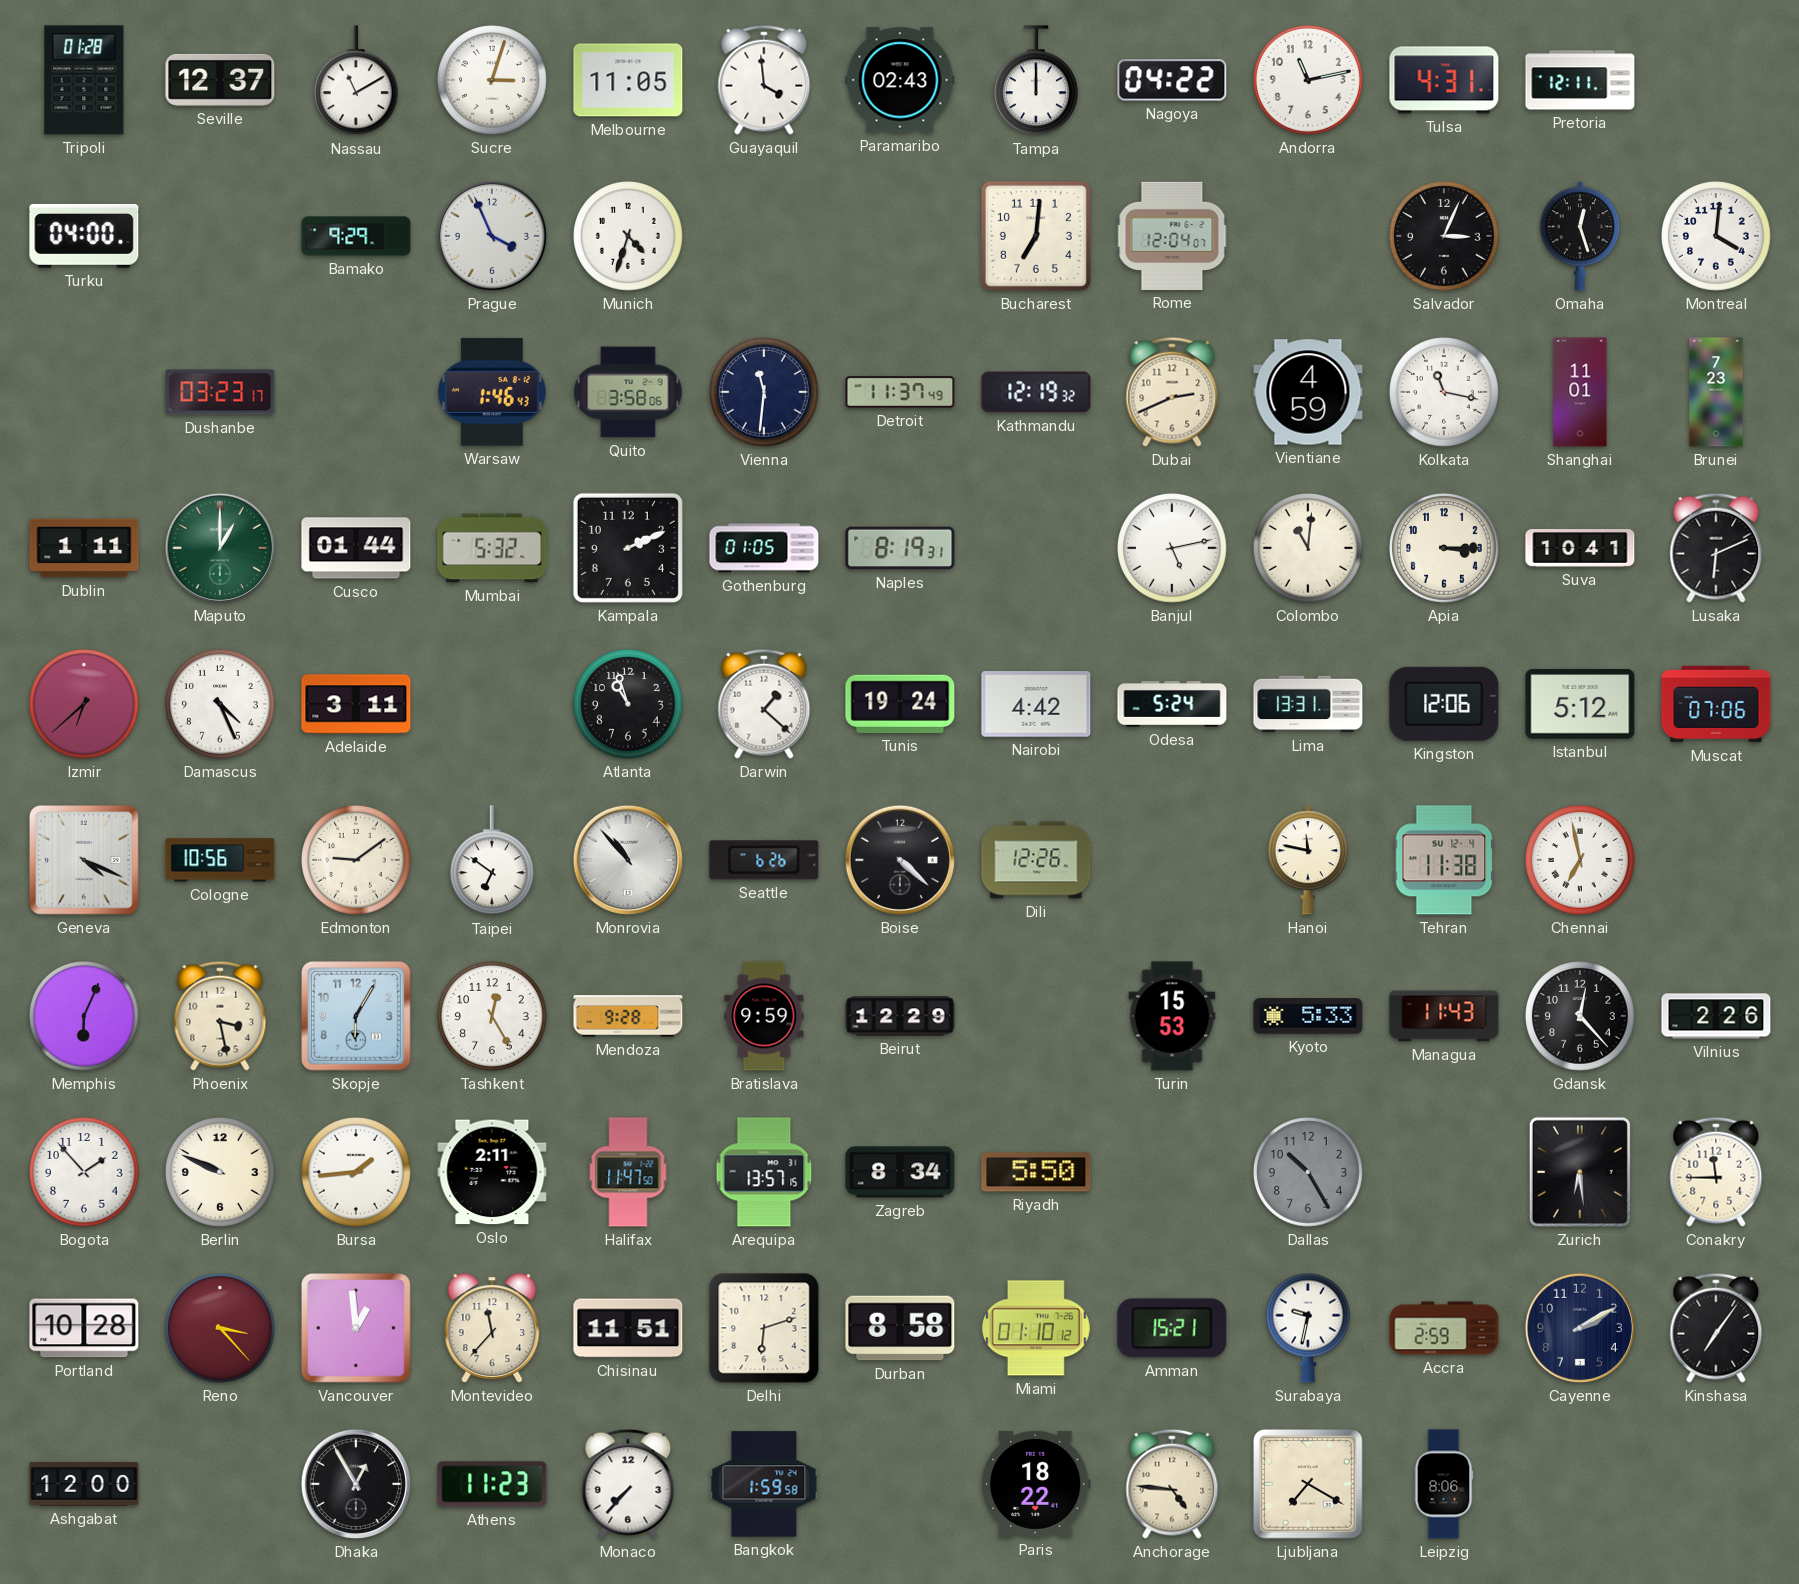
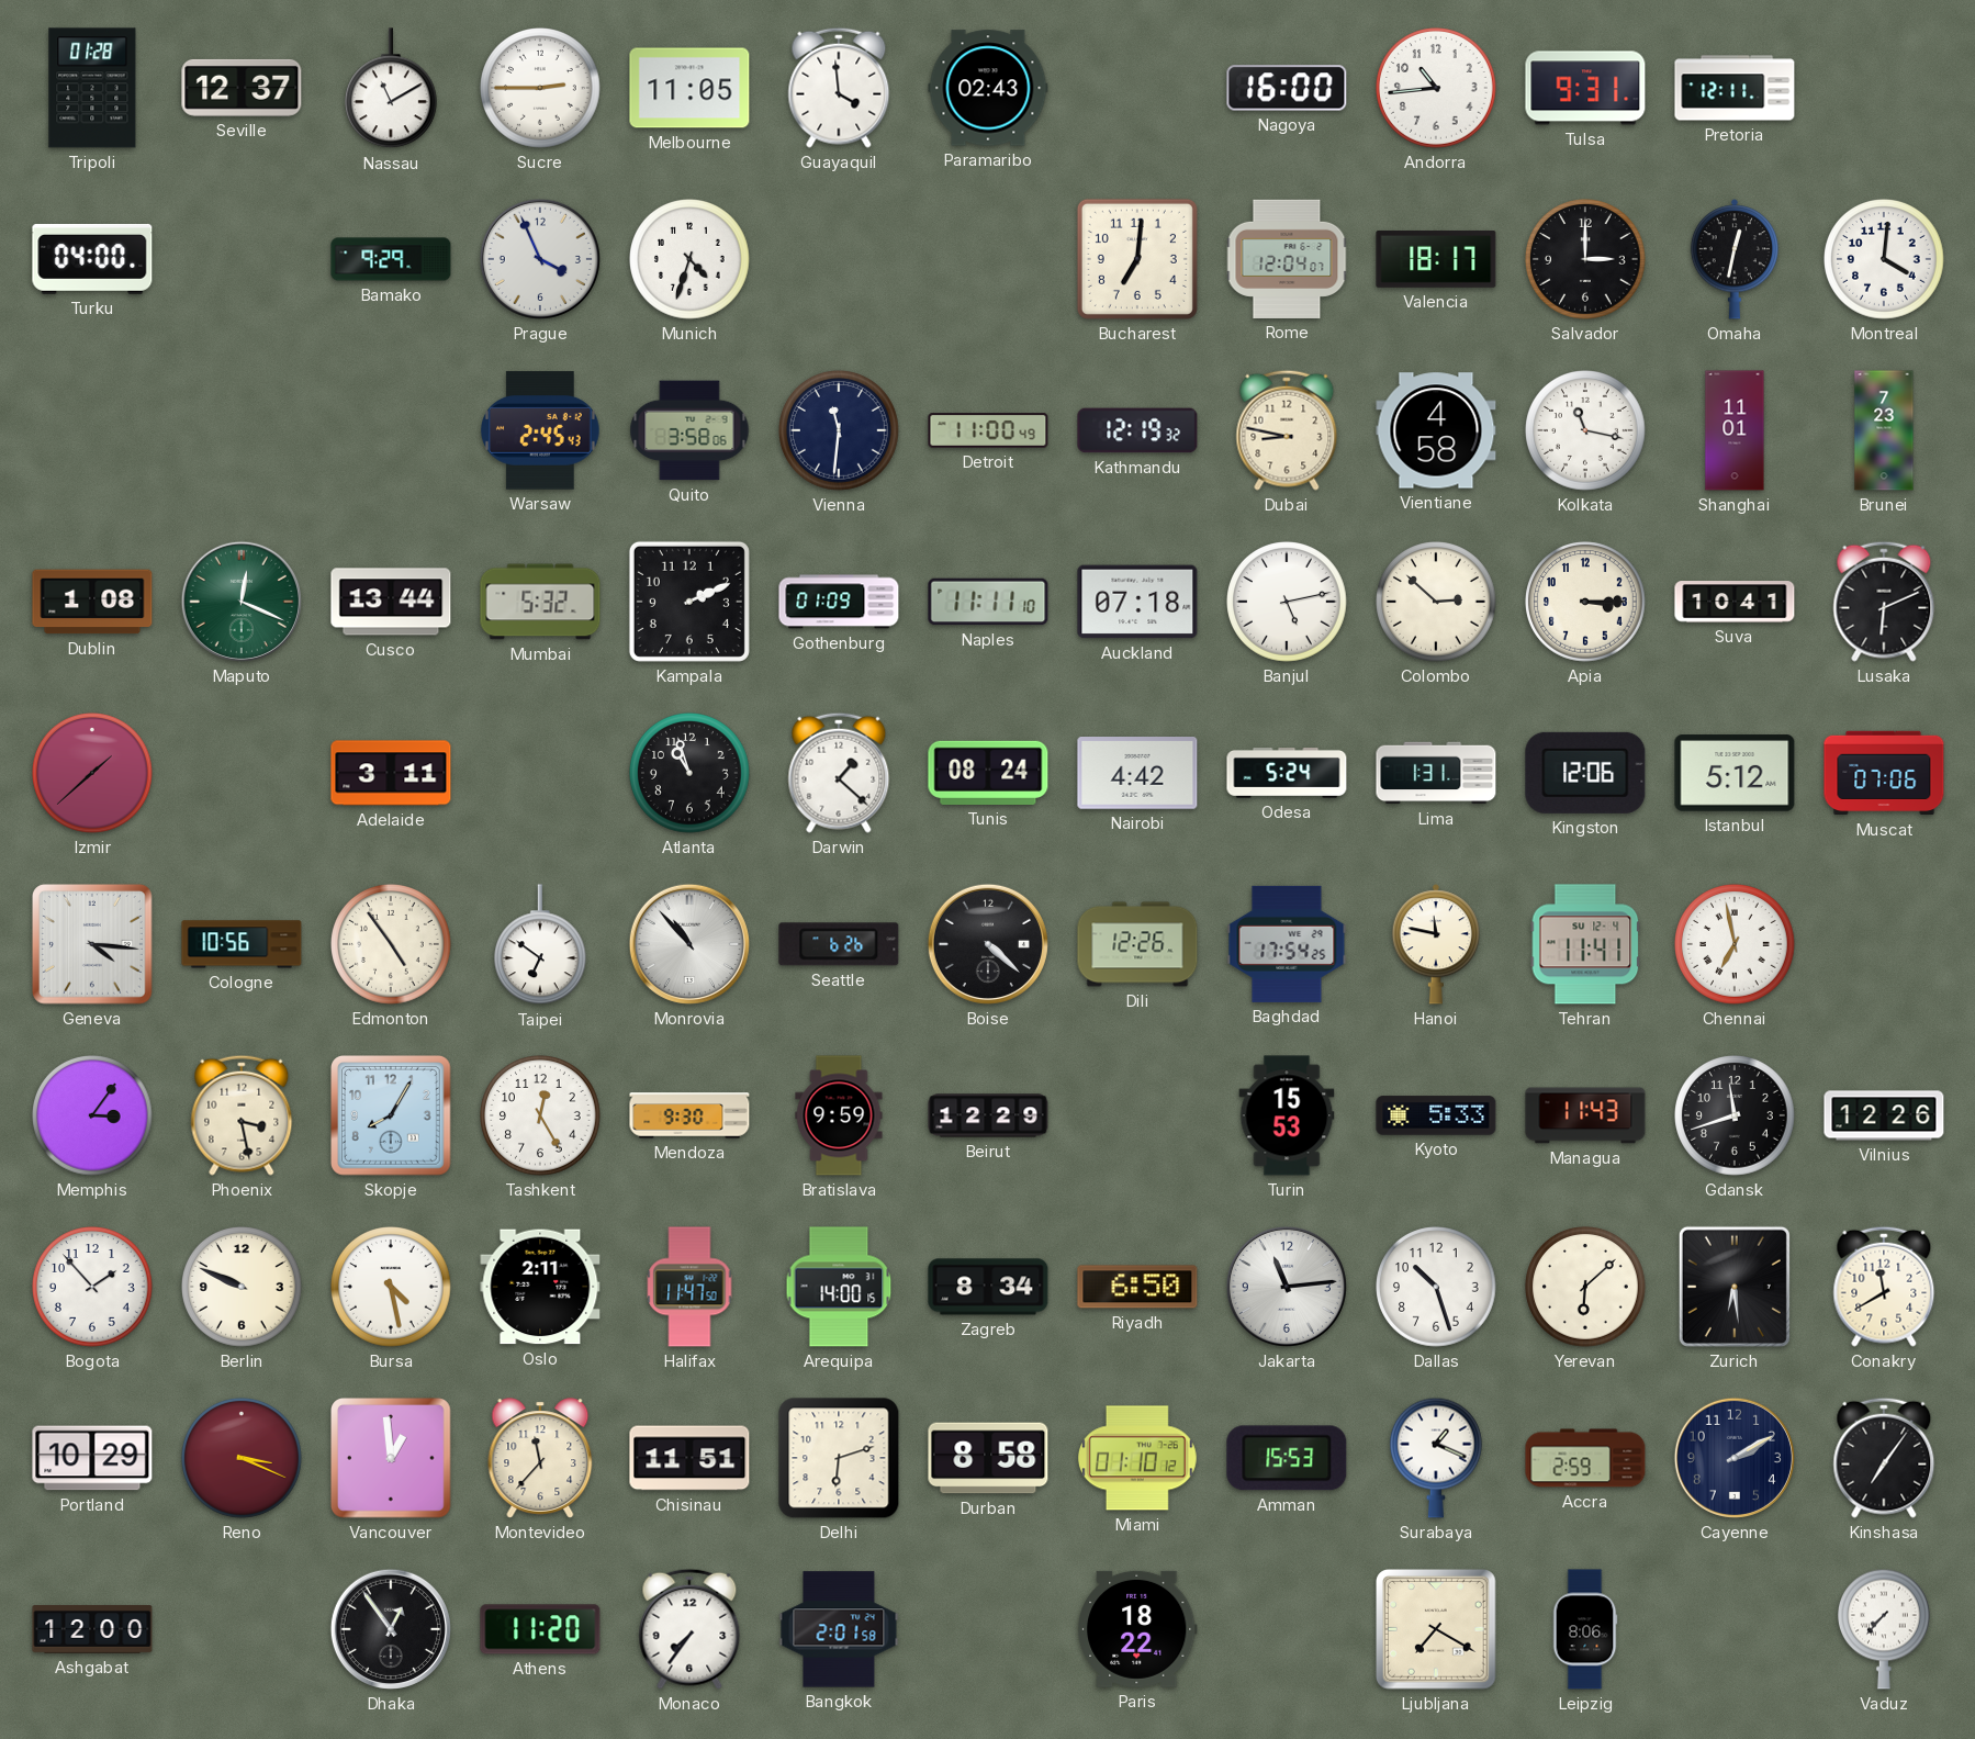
Sucre: 3:03 -> 2:45
Tampa: 12:00 -> none
Nagoya: 04:22 -> 16:00
Andorra: 11:13 -> 10:44
Tulsa: 4:31 -> 9:31
Valencia: none -> 18:17
Salvador: 3:04 -> 3:00
Omaha: 12:27 -> 12:32
Dushanbe: 03:23 -> none
Warsaw: 1:46 -> 2:45
Detroit: 11:37 -> 11:00
Dubai: 2:41 -> 8:47
Vientiane: 4:59 -> 4:58
Dublin: 1:11 -> 1:08
Maputo: 1:00 -> 12:19
Cusco: 01:44 -> 13:44
Gothenburg: 01:05 -> 01:09
Naples: 8:19 -> 11:11
Auckland: none -> 07:18
Colombo: 11:01 -> 2:52
Izmir: 6:38 -> 1:38
Damascus: 4:26 -> none
Tunis: 19:24 -> 08:24
Lima: 13:31 -> 1:31
Geneva: 4:19 -> 4:16
Edmonton: 9:09 -> 4:54
Baghdad: none -> 17:54
Tehran: 11:38 -> 11:41
Memphis: 6:04 -> 3:06
Skopje: 6:05 -> 8:05
Mendoza: 9:28 -> 9:30
Gdansk: 12:23 -> 11:42
Vilnius: 2:26 -> 12:26
Bursa: 1:44 -> 4:28
Arequipa: 13:57 -> 14:00
Riyadh: 5:50 -> 6:50
Jakarta: none -> 11:14
Dallas: 10:25 -> 10:27
Dallas dial: grey -> white
Yerevan: none -> 6:08
Conakry: 11:45 -> 11:40
Portland: 10:28 -> 10:29
Reno: 3:23 -> 3:19
Amman: 15:21 -> 15:53
Surabaya: 9:32 -> 1:19
Dhaka: 12:55 -> 12:54
Athens: 11:23 -> 11:20
Monaco: 7:37 -> 7:36
Bangkok: 1:59 -> 2:01
Anchorage: 4:46 -> none
Vaduz: none -> 7:37
